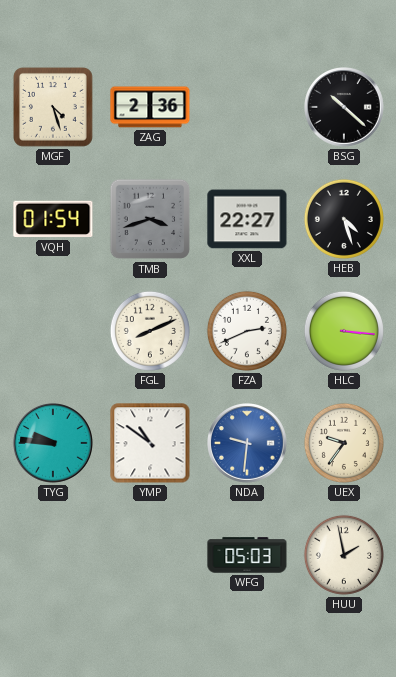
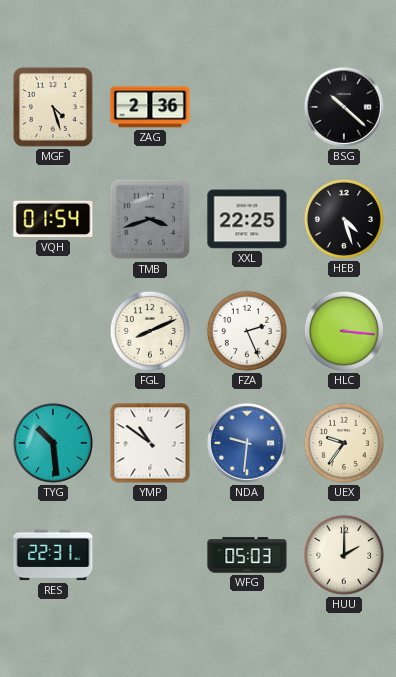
XXL: 22:27 -> 22:25
FZA: 2:41 -> 2:26
TYG: 9:46 -> 10:29
RES: none -> 22:31
HUU: 1:58 -> 2:00
